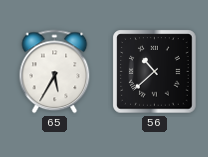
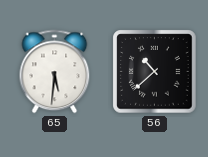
65: 5:35 -> 5:31
